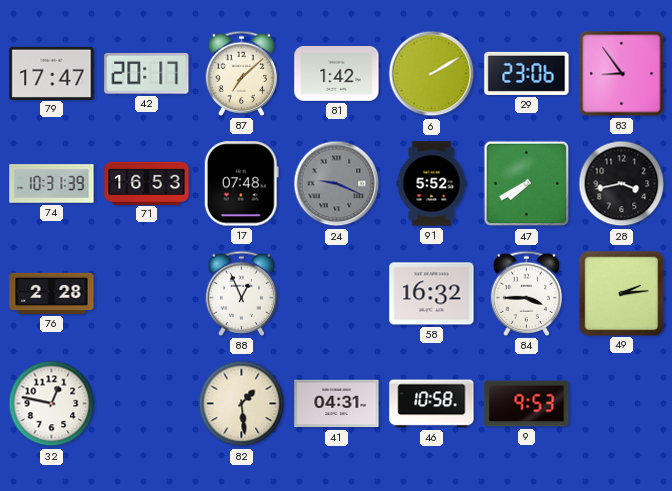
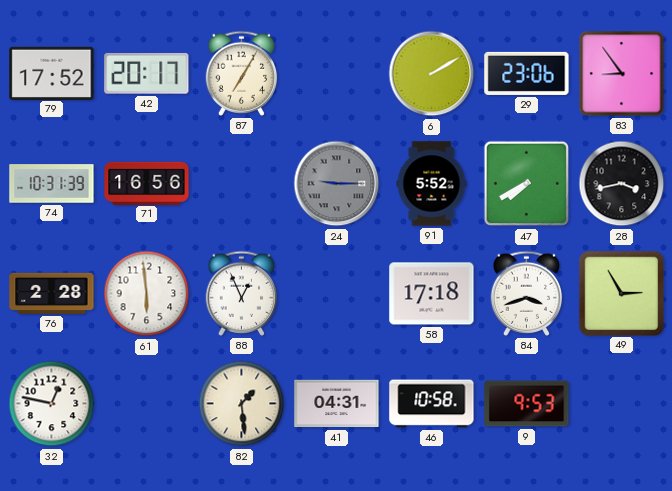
79: 17:47 -> 17:52
87: 7:08 -> 7:05
81: 1:42 -> none
71: 16:53 -> 16:56
17: 07:48 -> none
24: 9:19 -> 9:15
61: none -> 5:59
58: 16:32 -> 17:18
84: 3:45 -> 3:42
49: 2:14 -> 2:55
